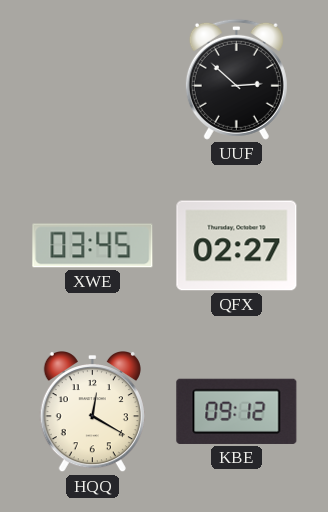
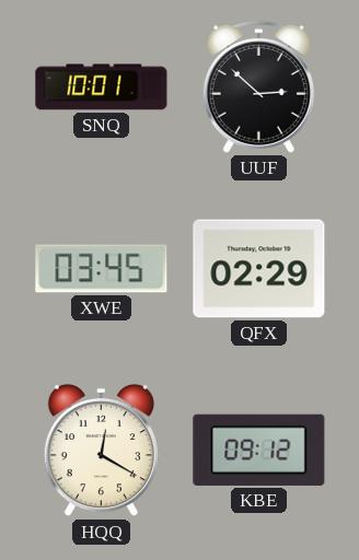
SNQ: none -> 10:01
QFX: 02:27 -> 02:29
